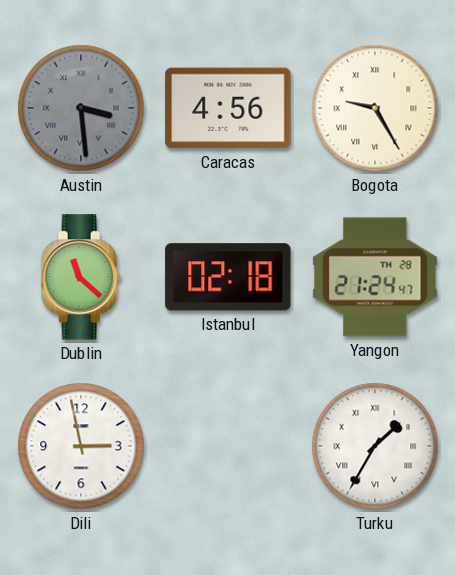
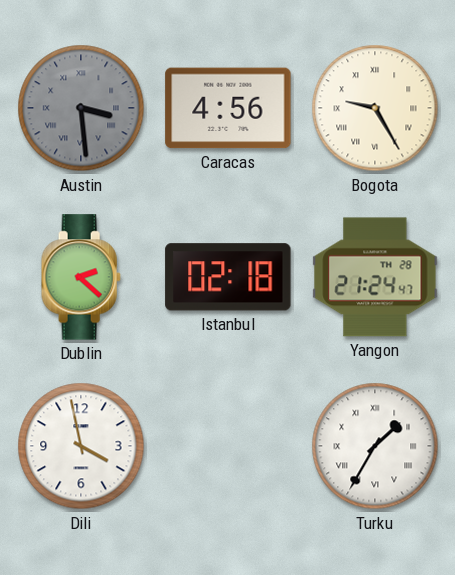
Dublin: 11:22 -> 2:22
Dili: 2:58 -> 3:58
